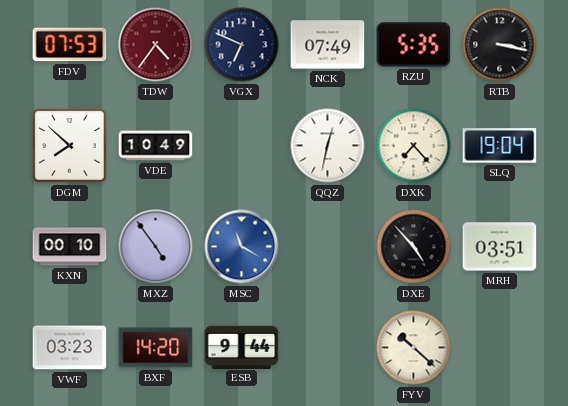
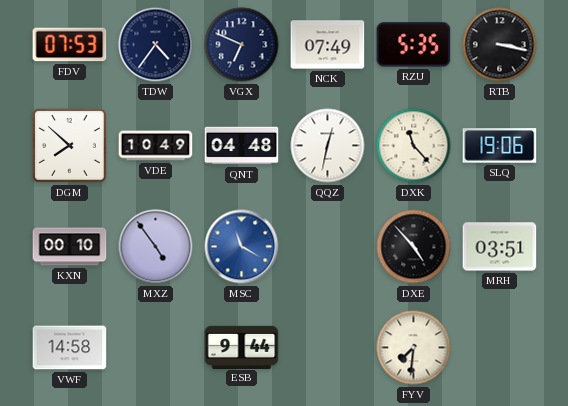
TDW dial: burgundy -> navy
QNT: none -> 04:48
DXK: 7:23 -> 11:23
SLQ: 19:04 -> 19:06
VWF: 03:23 -> 14:58
BXF: 14:20 -> none
FYV: 10:22 -> 7:31
